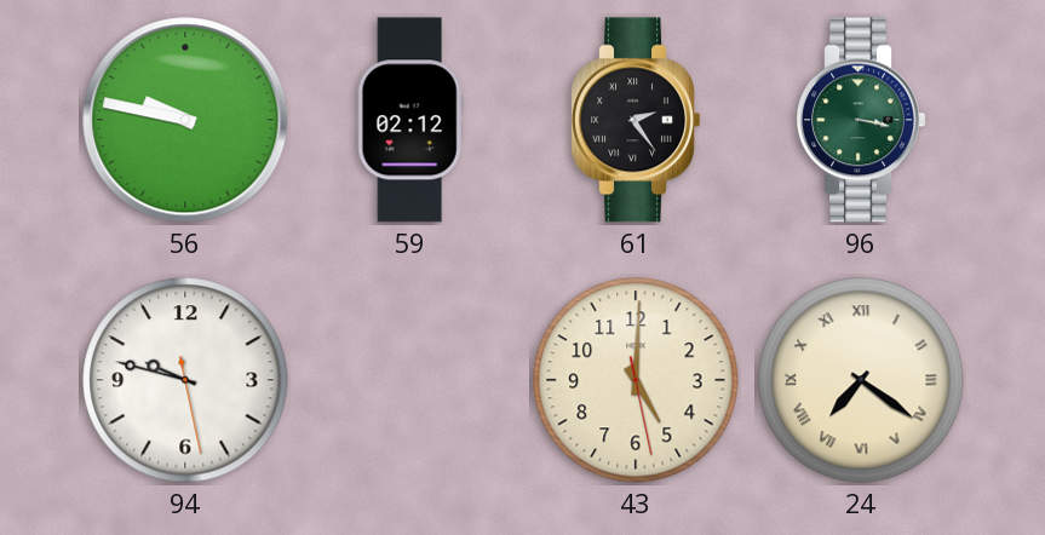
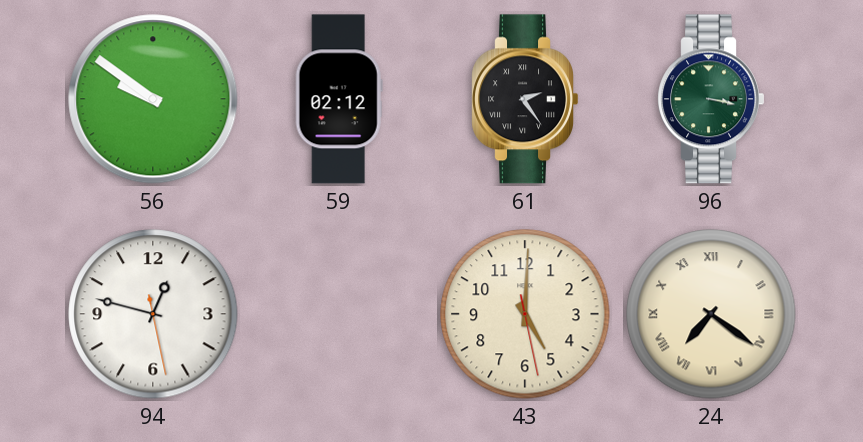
56: 9:47 -> 9:51
94: 9:47 -> 12:47
